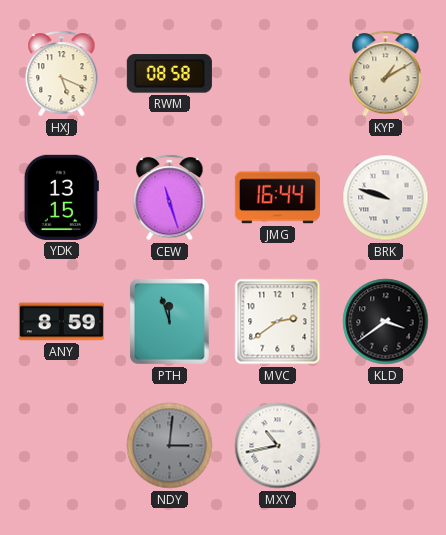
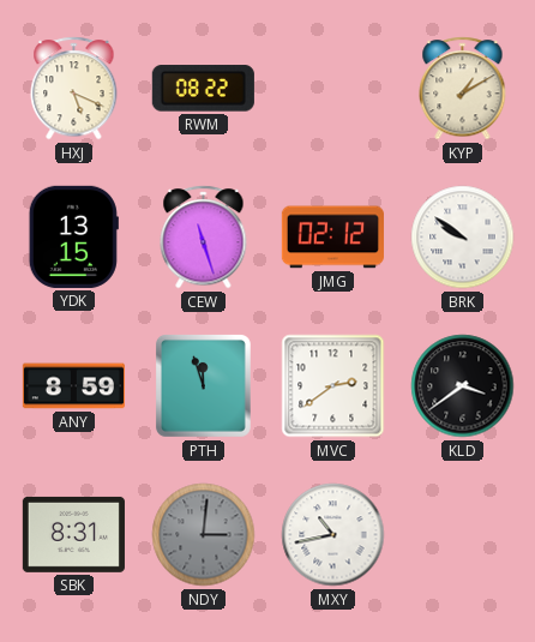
RWM: 08:58 -> 08:22
JMG: 16:44 -> 02:12
BRK: 9:48 -> 9:51
SBK: none -> 8:31
